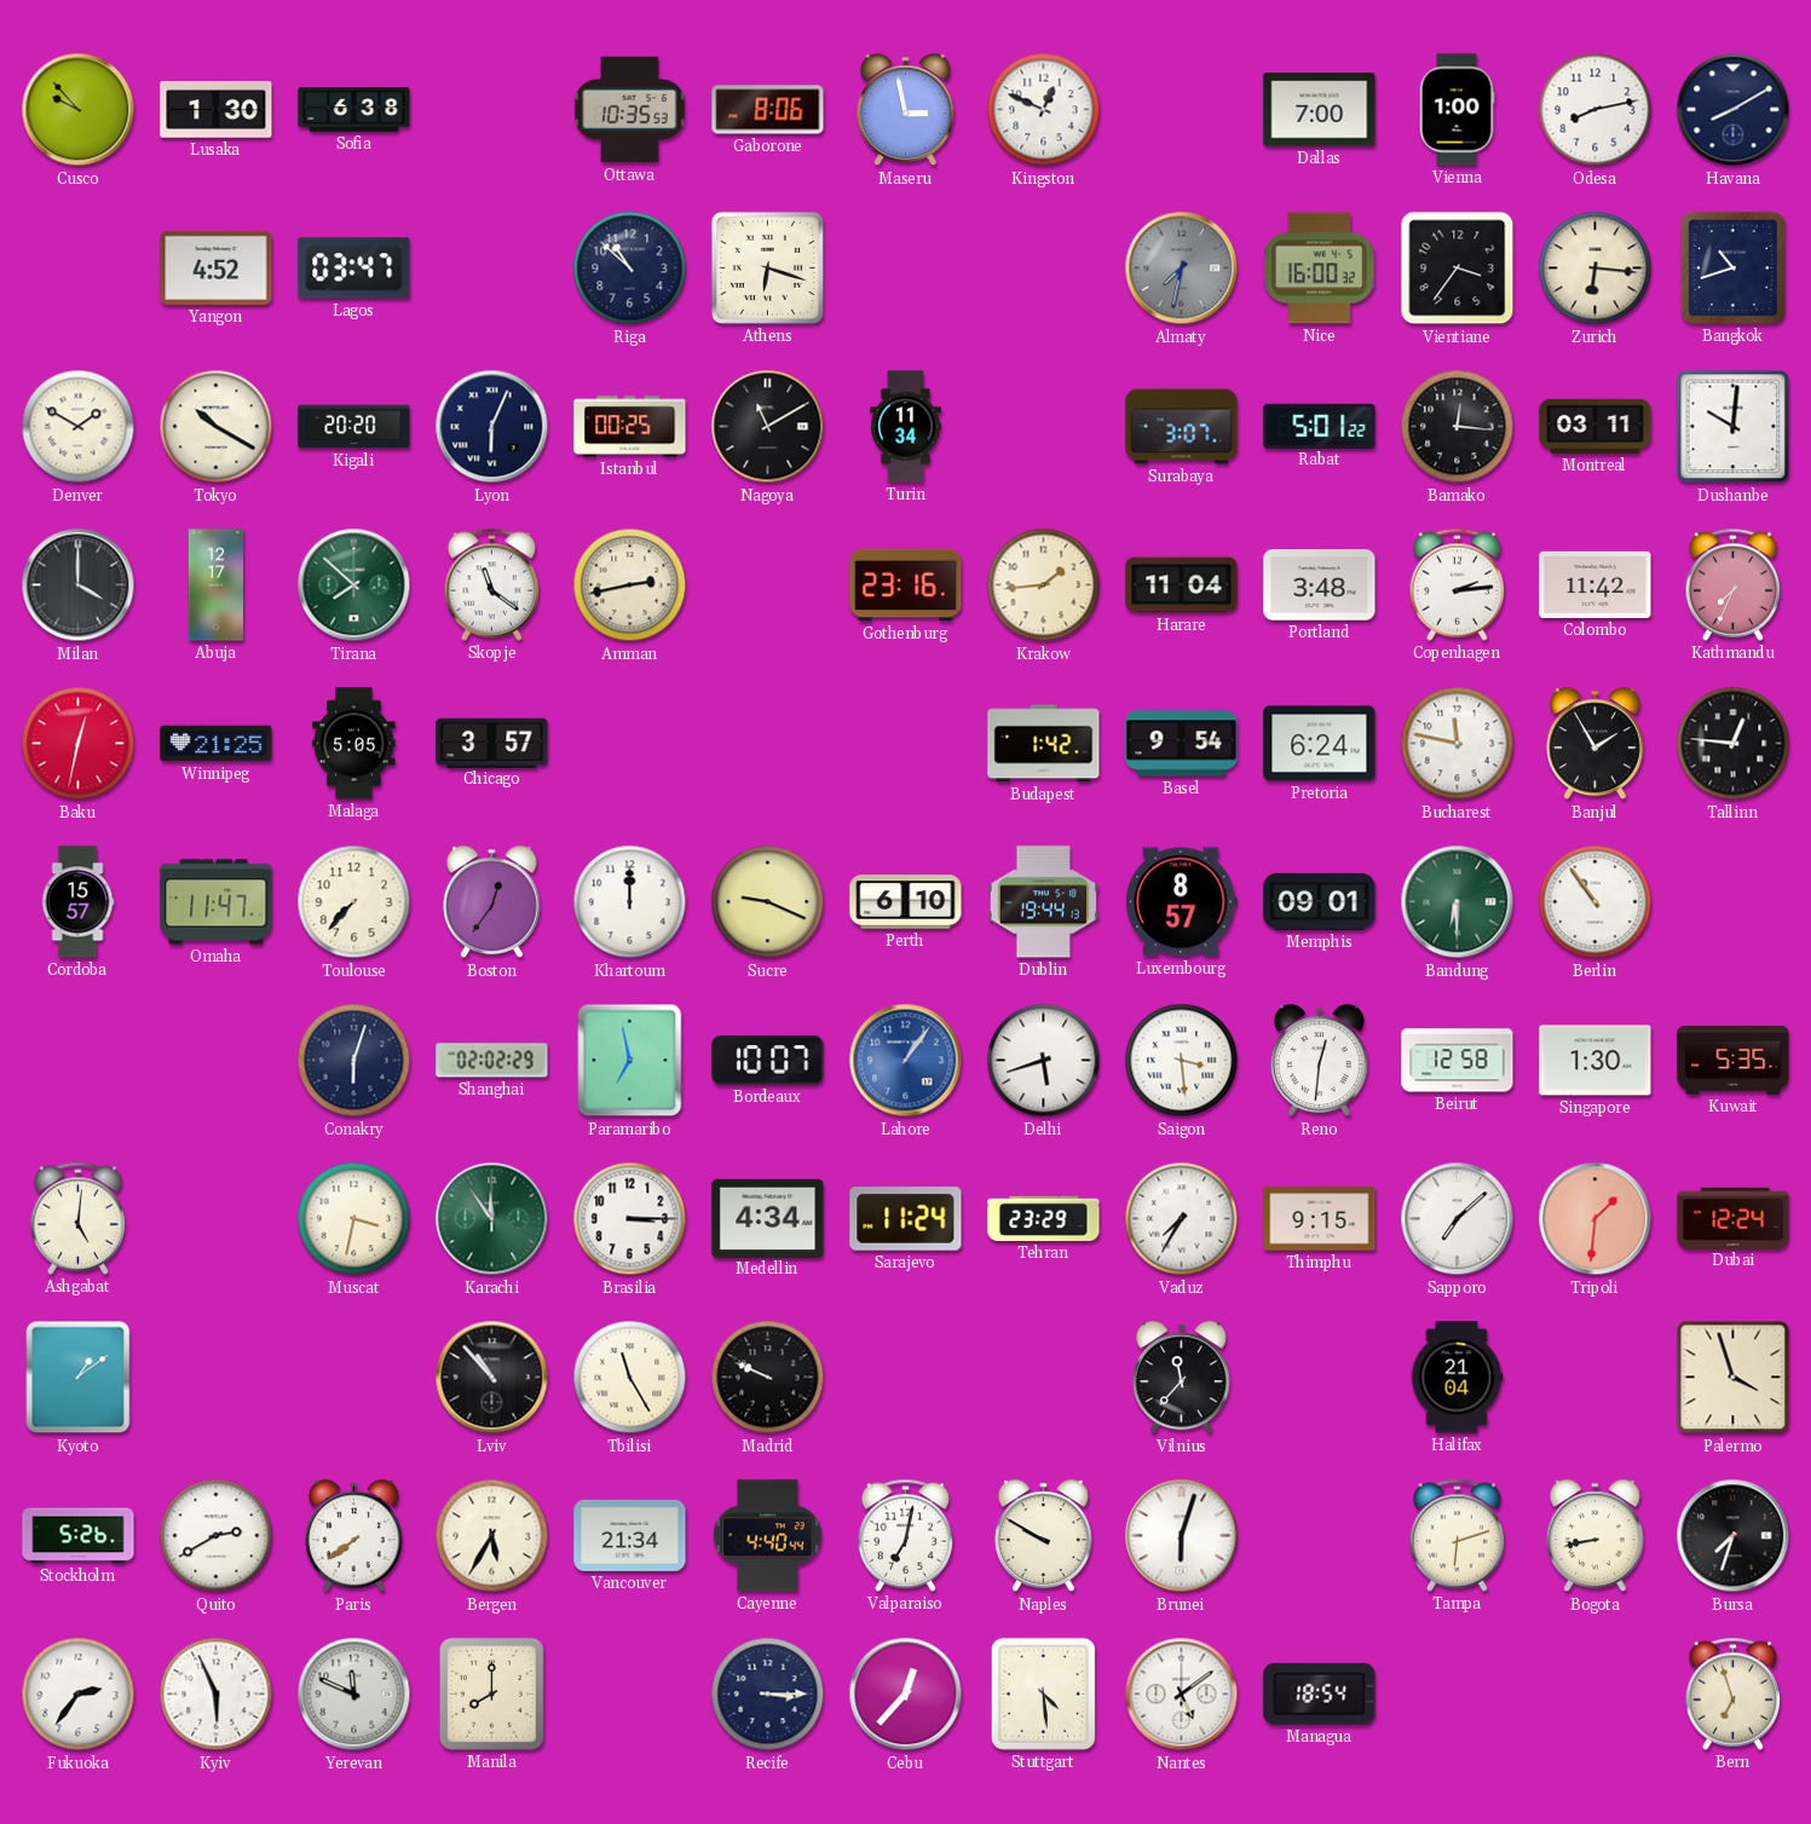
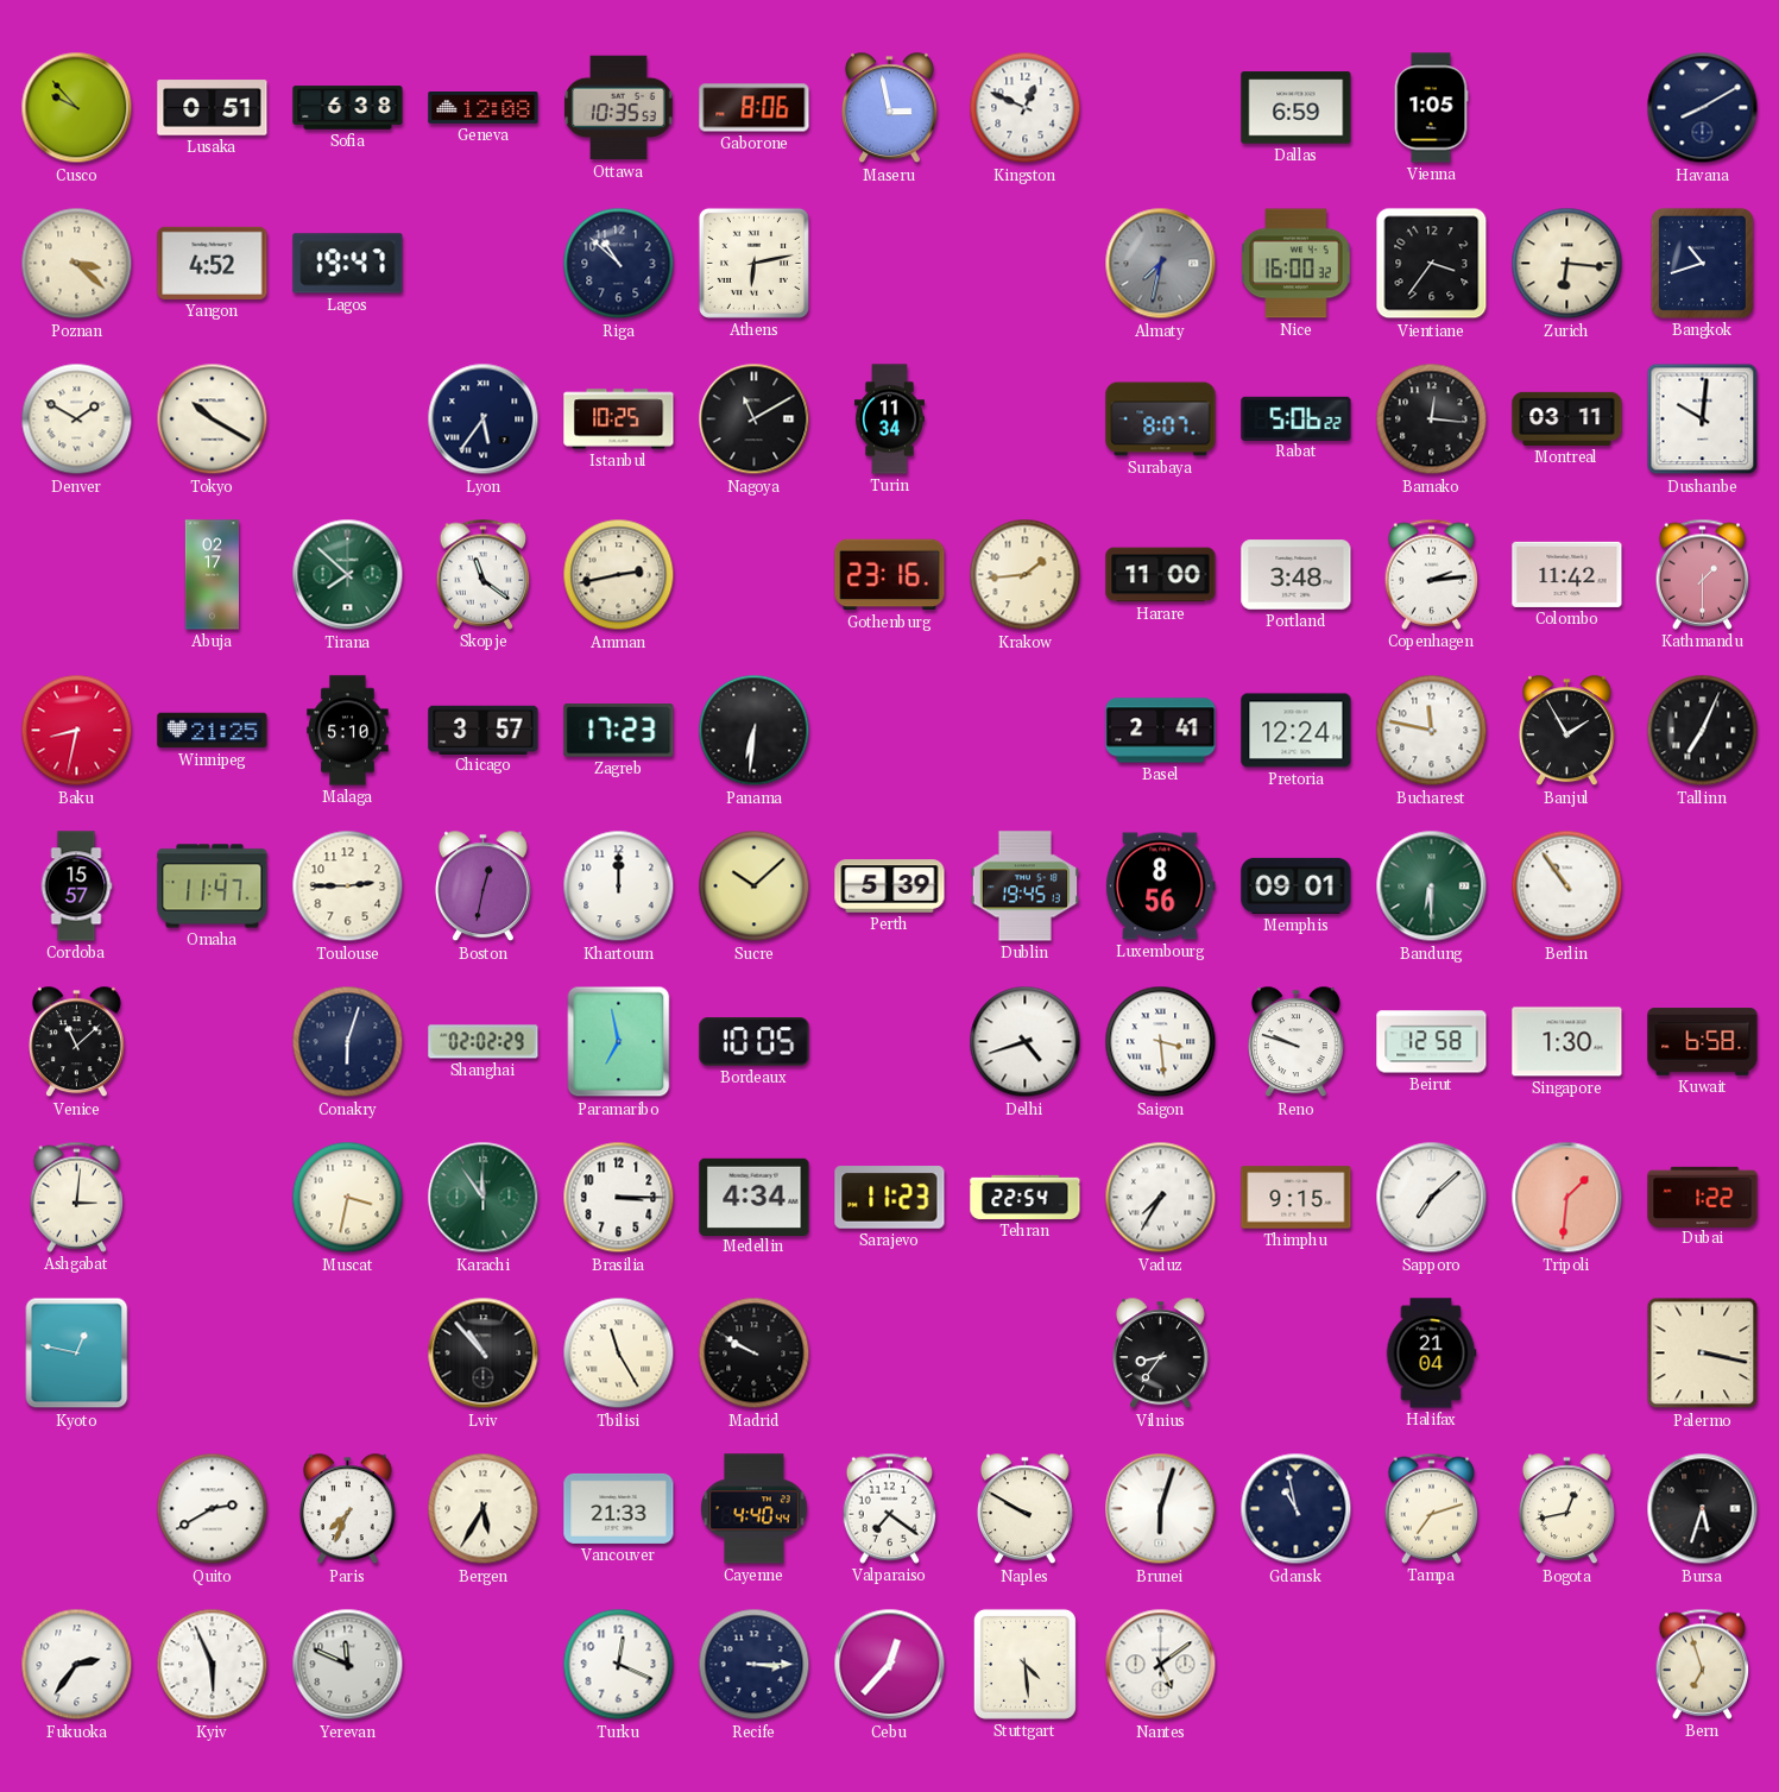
Lusaka: 1:30 -> 0:51
Geneva: none -> 12:08
Dallas: 7:00 -> 6:59
Vienna: 1:00 -> 1:05
Odesa: 8:13 -> none
Poznan: none -> 3:22
Lagos: 03:47 -> 19:47
Athens: 6:18 -> 6:13
Kigali: 20:20 -> none
Lyon: 6:04 -> 5:36
Istanbul: 00:25 -> 10:25
Surabaya: 3:07 -> 8:07
Rabat: 5:01 -> 5:06
Milan: 4:00 -> none
Abuja: 12:17 -> 02:17
Harare: 11:04 -> 11:00
Kathmandu: 7:34 -> 1:30
Baku: 12:32 -> 8:32
Malaga: 5:05 -> 5:10
Zagreb: none -> 17:23
Panama: none -> 6:31
Budapest: 1:42 -> none
Basel: 9:54 -> 2:41
Pretoria: 6:24 -> 12:24
Tallinn: 12:46 -> 7:04
Toulouse: 7:37 -> 2:45
Boston: 12:36 -> 12:32
Sucre: 9:19 -> 10:08
Perth: 6:10 -> 5:39
Dublin: 19:44 -> 19:45
Luxembourg: 8:57 -> 8:56
Venice: none -> 11:08
Bordeaux: 10:07 -> 10:05
Lahore: 1:06 -> none
Delhi: 5:42 -> 4:42
Reno: 12:31 -> 9:48
Kuwait: 5:35 -> 6:58
Ashgabat: 5:01 -> 3:01
Sarajevo: 11:24 -> 11:23
Tehran: 23:29 -> 22:54
Dubai: 12:24 -> 1:22
Kyoto: 1:09 -> 12:47
Madrid: 9:49 -> 9:50
Vilnius: 11:37 -> 8:36
Palermo: 3:57 -> 3:17
Stockholm: 5:26 -> none
Paris: 7:39 -> 7:34
Vancouver: 21:34 -> 21:33
Valparaiso: 7:02 -> 7:21
Gdansk: none -> 10:58
Tampa: 6:12 -> 7:12
Bogota: 8:43 -> 12:43
Bursa: 7:33 -> 5:33
Manila: 8:00 -> none
Turku: none -> 12:19
Managua: 18:54 -> none
